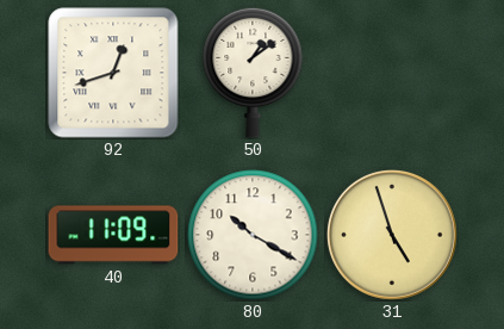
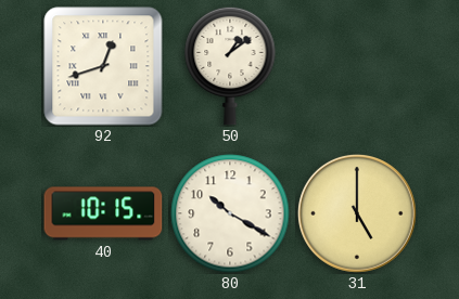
40: 11:09 -> 10:15
31: 4:57 -> 5:00
